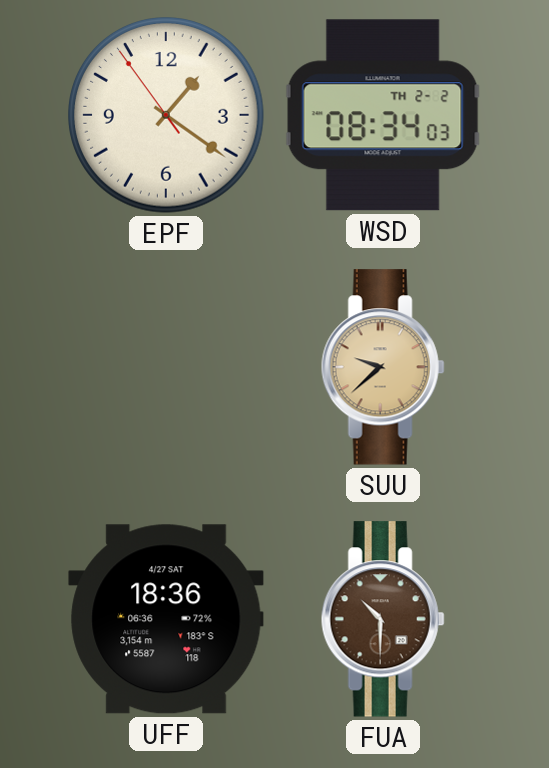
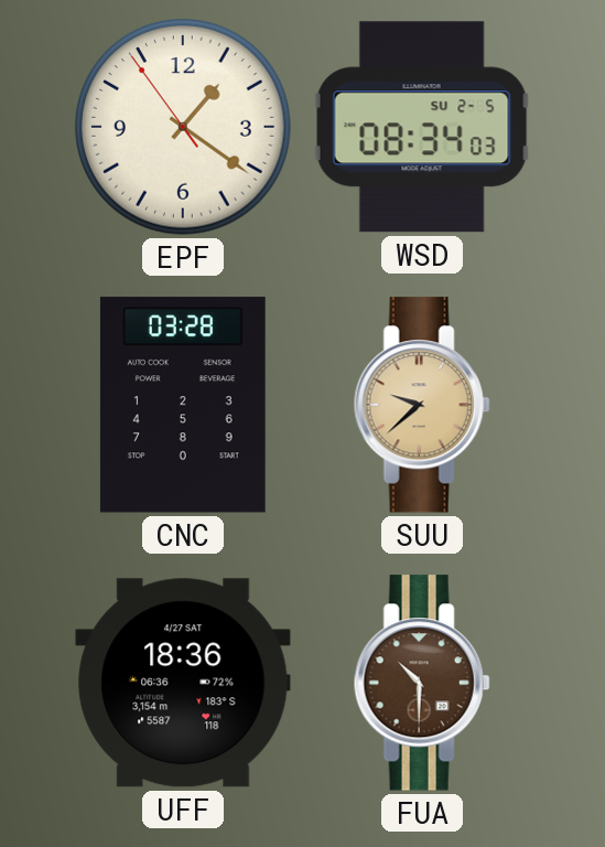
WSD date: TH 2-2 -> SU 2-5
CNC: none -> 03:28
